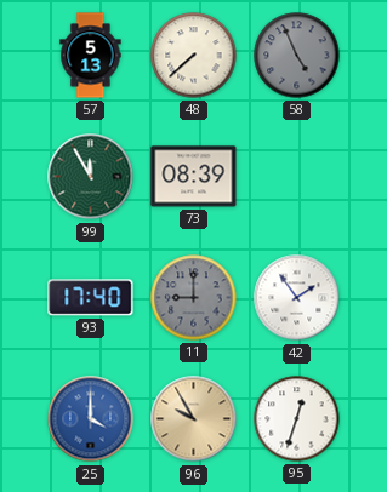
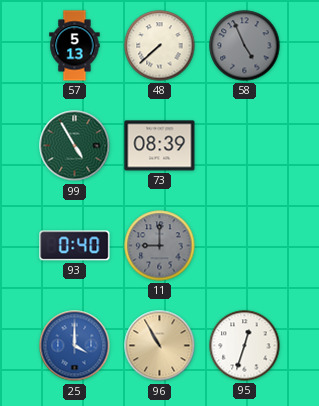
99: 11:55 -> 4:55
93: 17:40 -> 0:40
42: 1:54 -> none
96: 9:55 -> 10:55
